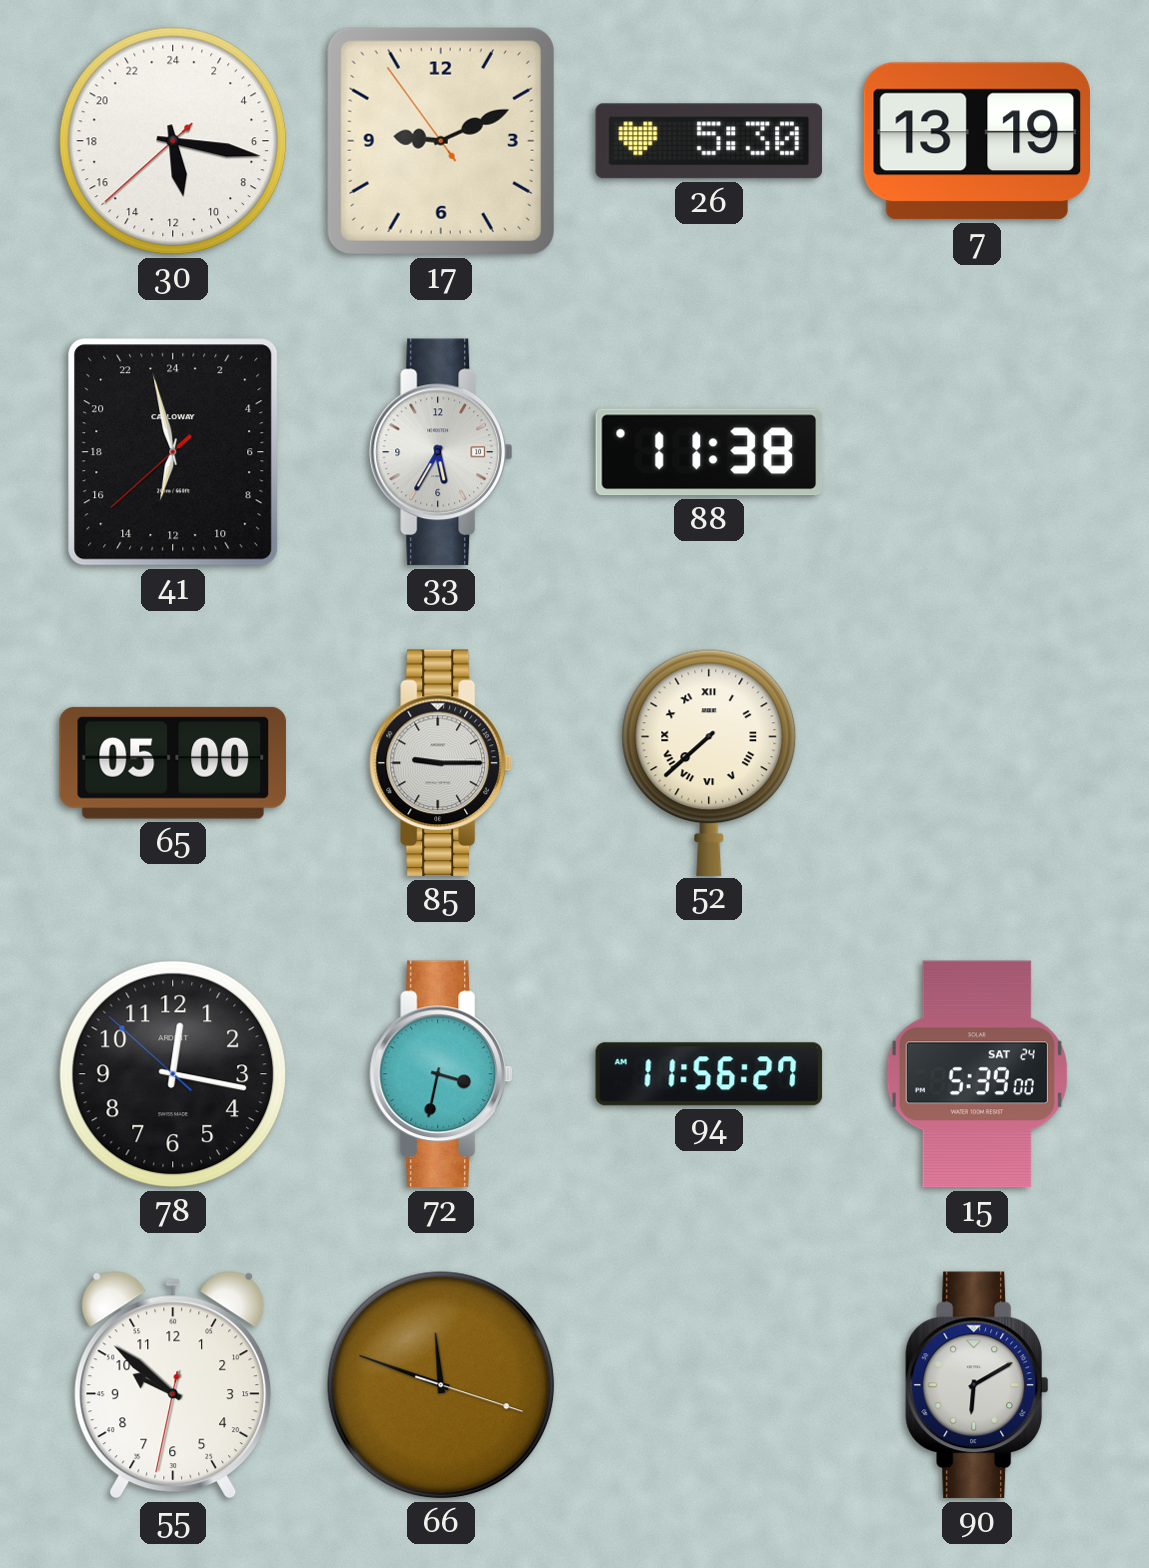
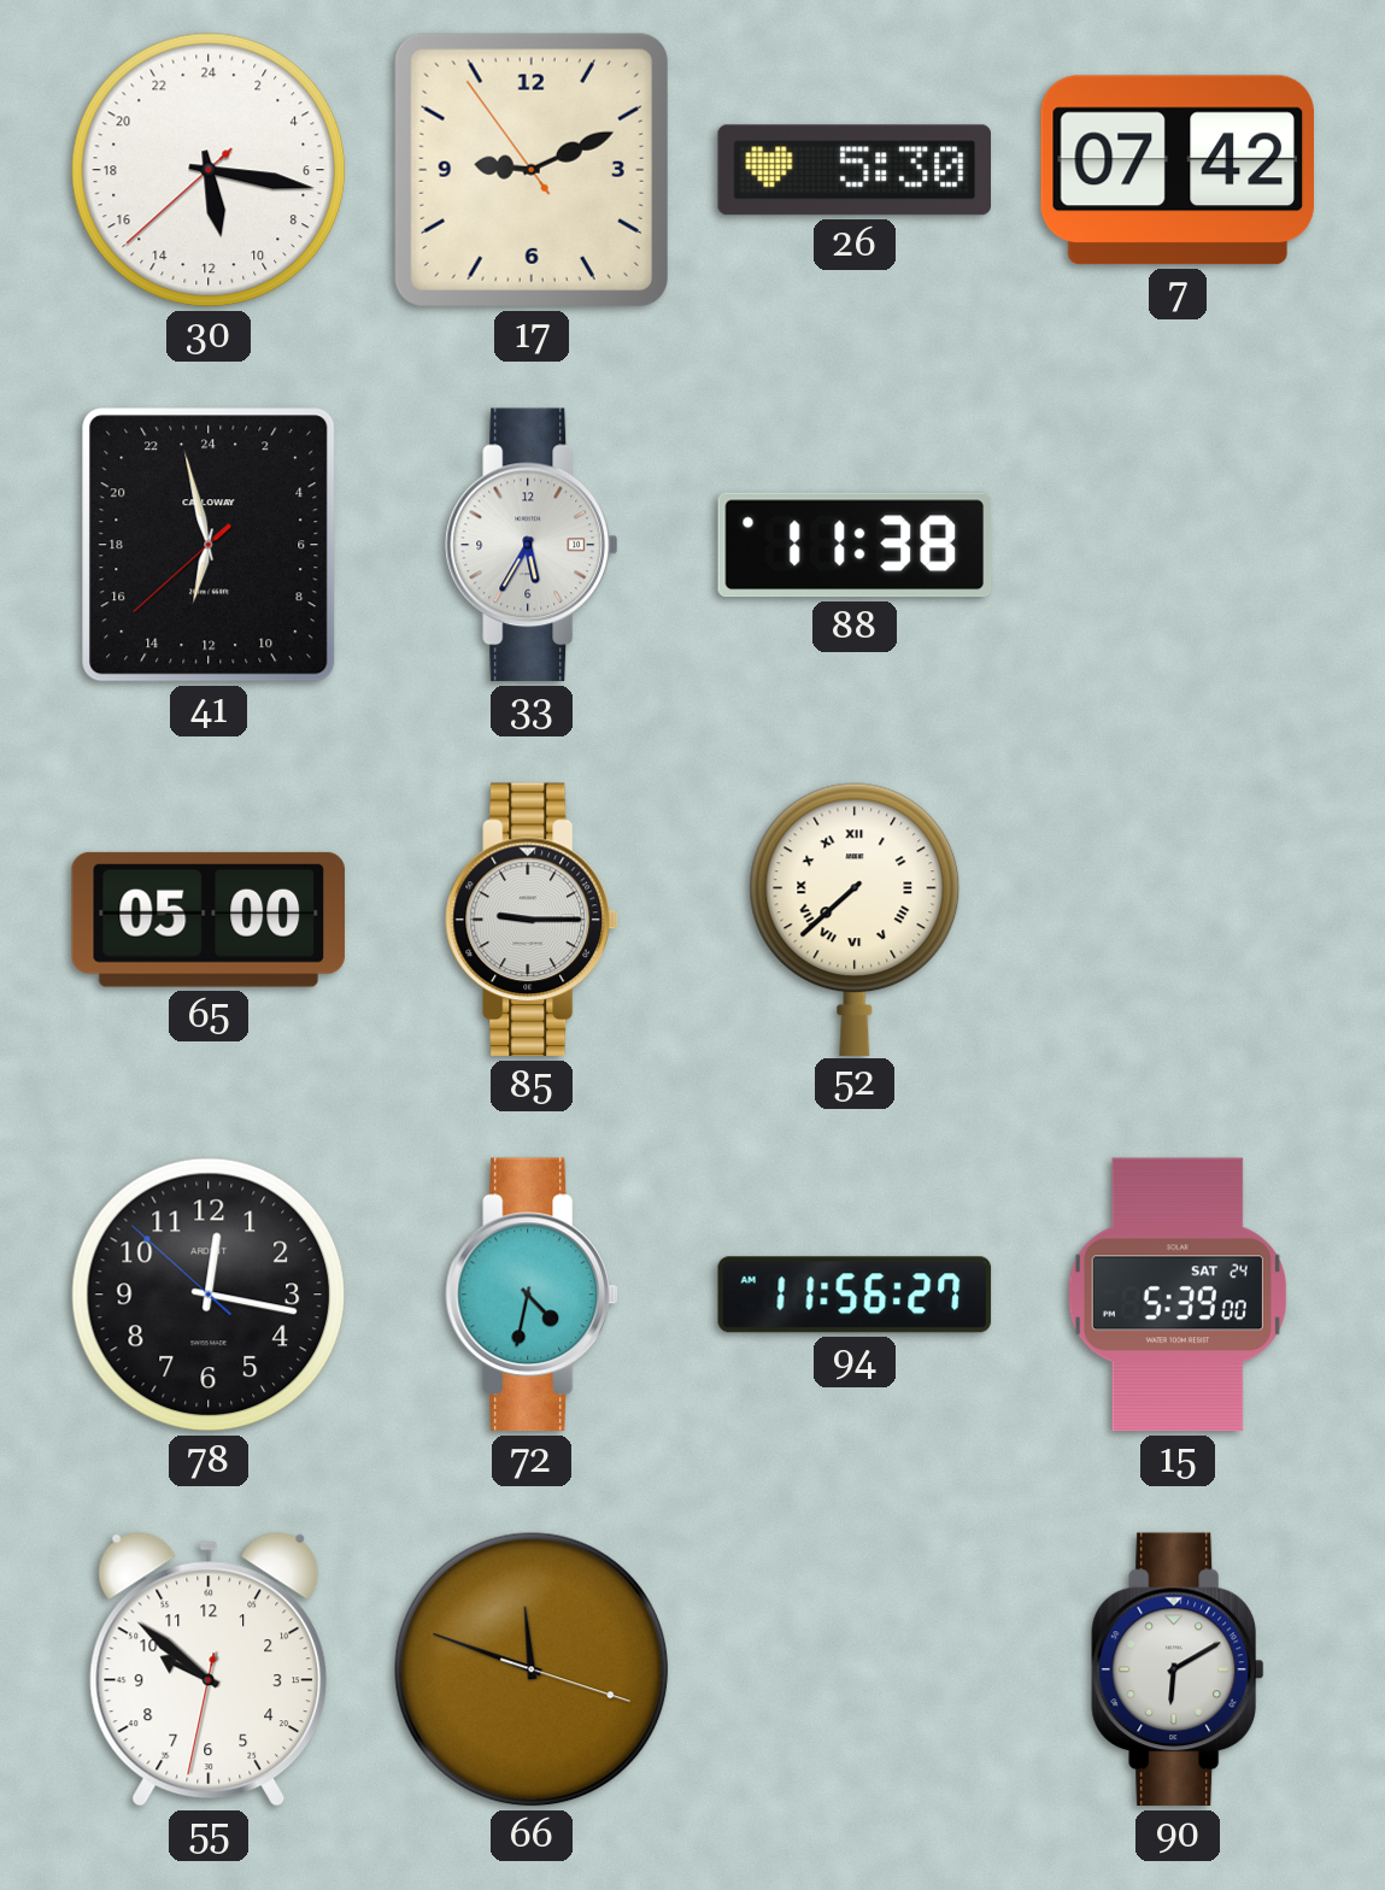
7: 13:19 -> 07:42
72: 3:32 -> 4:32
